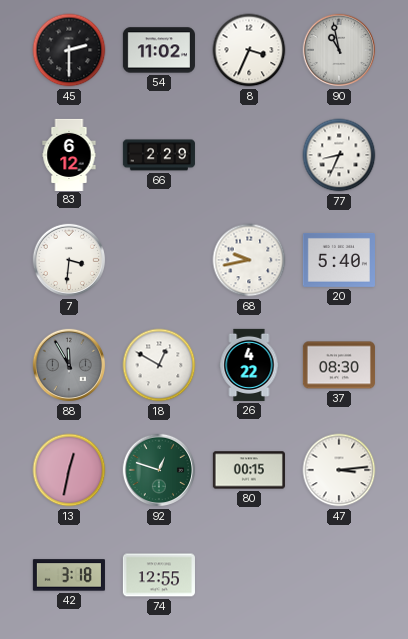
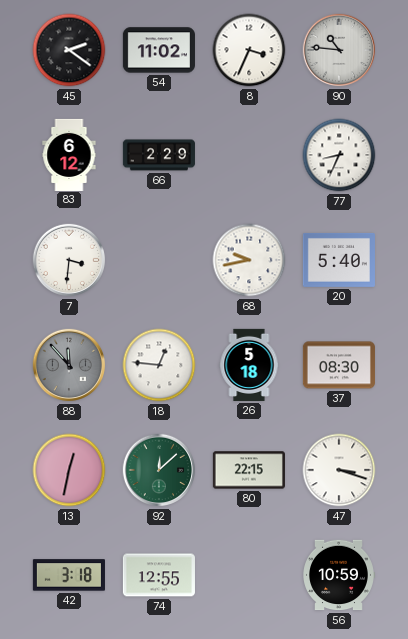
45: 2:30 -> 2:21
90: 10:58 -> 10:46
88: 11:55 -> 11:53
18: 12:50 -> 12:46
26: 4:22 -> 5:18
92: 12:48 -> 12:08
80: 00:15 -> 22:15
47: 3:14 -> 3:18
56: none -> 10:59
